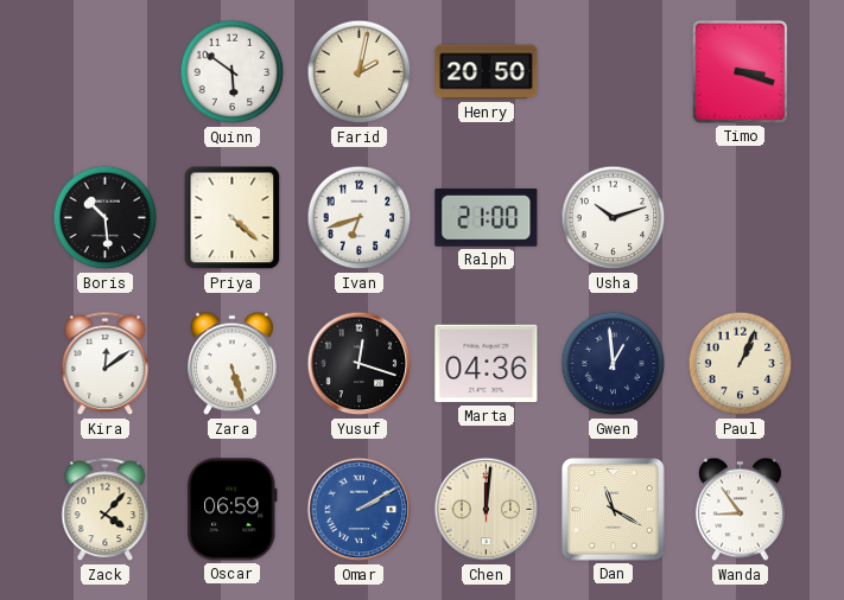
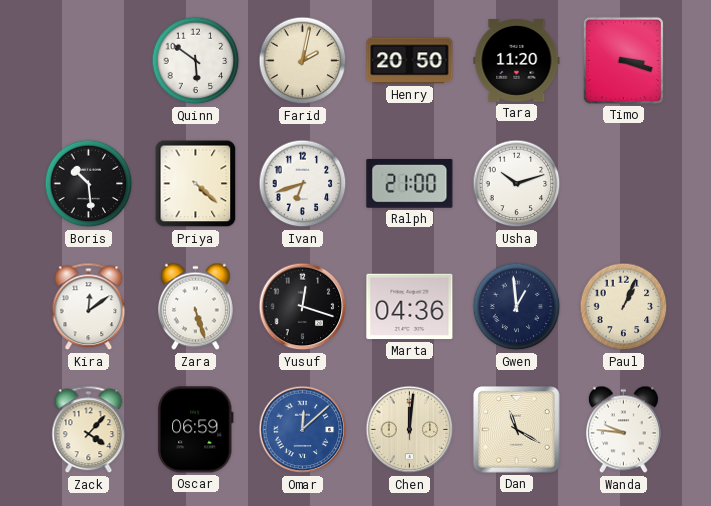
Tara: none -> 11:20
Omar: 2:10 -> 12:08
Wanda: 8:54 -> 9:46
